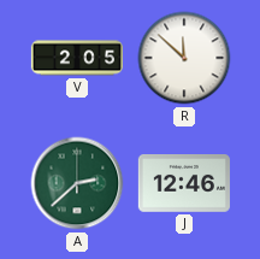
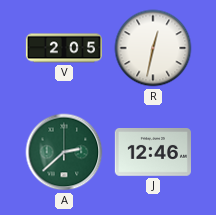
R: 11:52 -> 12:32
